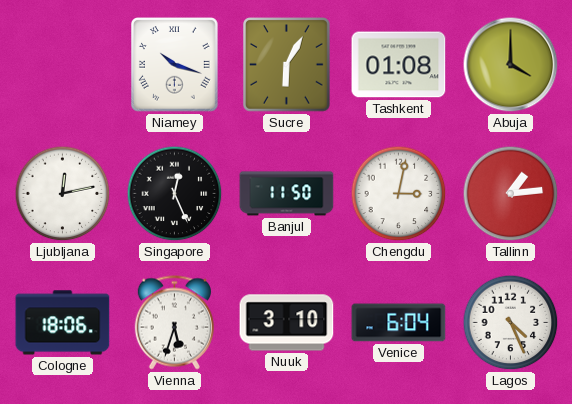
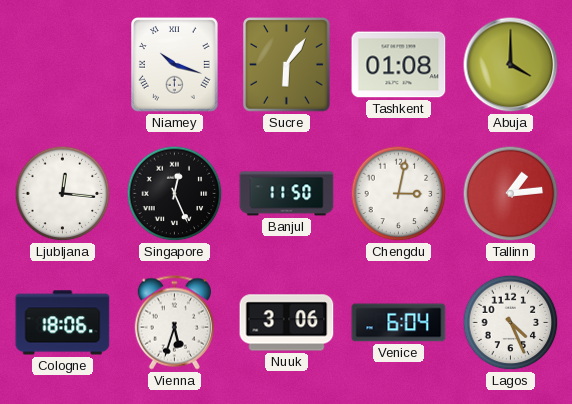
Sucre: 6:05 -> 6:06
Ljubljana: 12:13 -> 12:16
Nuuk: 3:10 -> 3:06
